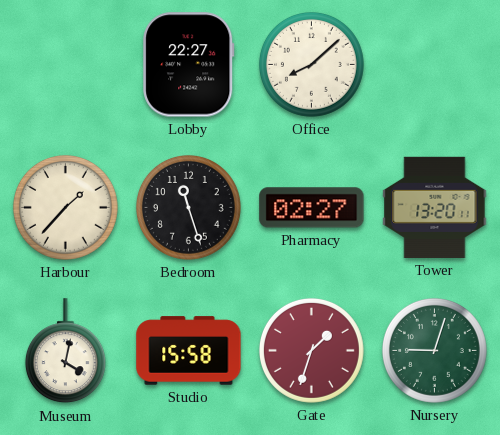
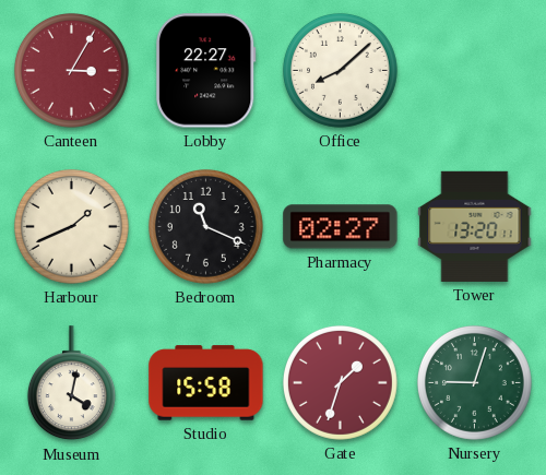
Canteen: none -> 3:05
Harbour: 1:37 -> 1:41
Bedroom: 11:27 -> 11:19
